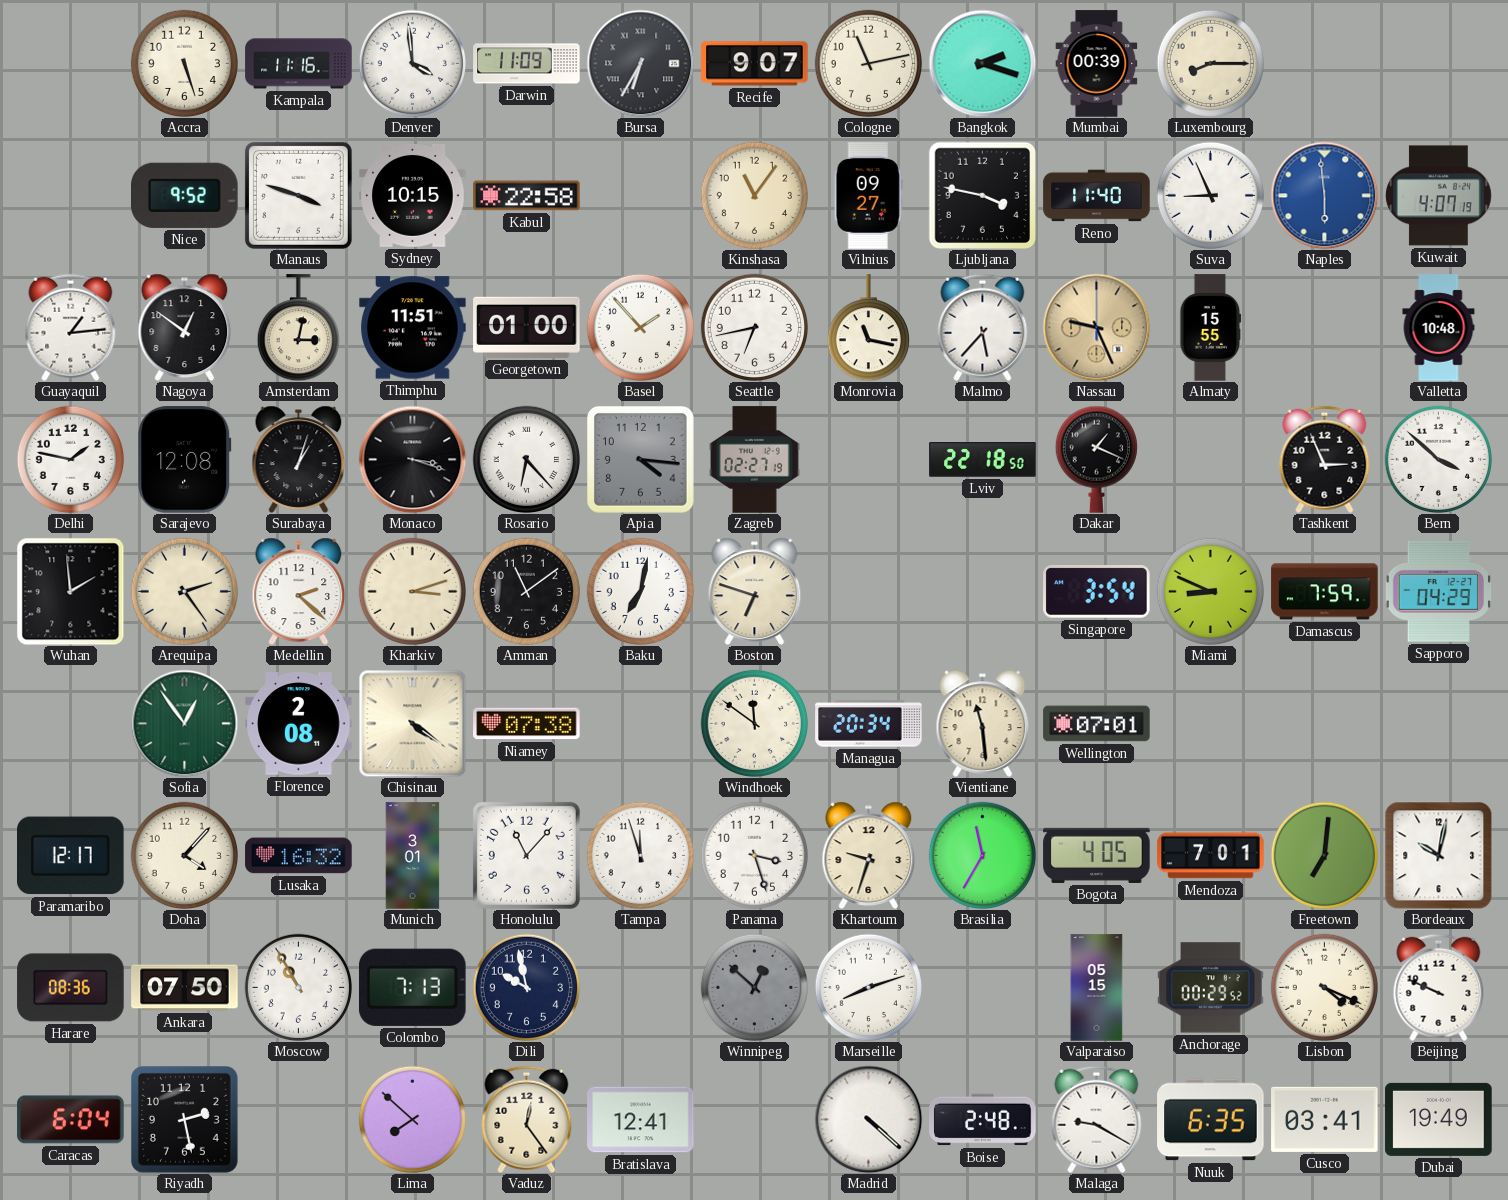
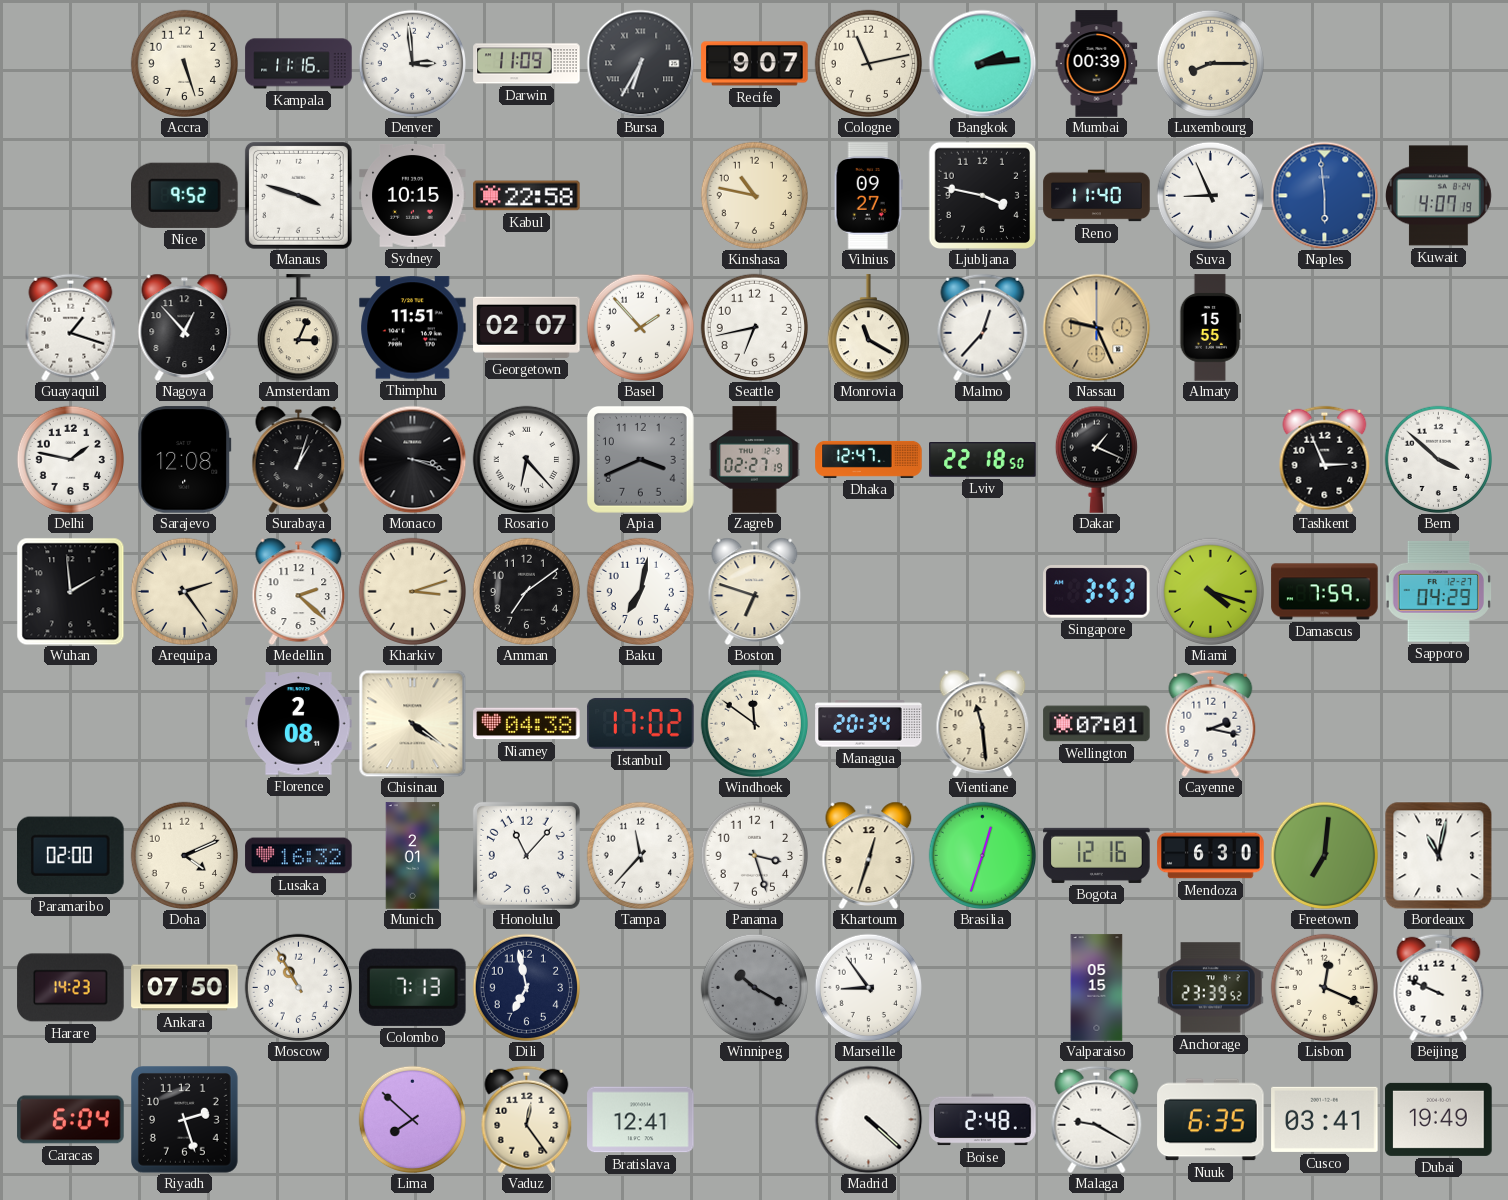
Denver: 3:59 -> 2:59
Bangkok: 2:18 -> 2:14
Kinshasa: 11:06 -> 10:47
Guayaquil: 1:14 -> 1:18
Nagoya: 12:51 -> 12:53
Amsterdam: 3:02 -> 3:04
Georgetown: 01:00 -> 02:07
Monrovia: 11:17 -> 11:20
Malmo: 5:37 -> 12:37
Valletta: 10:48 -> none
Apia: 4:16 -> 3:41
Dhaka: none -> 12:47
Amman: 11:09 -> 7:09
Singapore: 3:54 -> 3:53
Miami: 8:49 -> 4:18
Sofia: 12:54 -> none
Niamey: 07:38 -> 04:38
Istanbul: none -> 17:02
Cayenne: none -> 2:17
Paramaribo: 12:17 -> 02:00
Doha: 4:07 -> 4:11
Munich: 3:01 -> 2:01
Tampa: 11:57 -> 11:37
Khartoum: 9:33 -> 12:33
Brasilia: 11:35 -> 12:33
Bogota: 4:05 -> 12:16
Mendoza: 7:01 -> 6:30
Bordeaux: 10:02 -> 11:02
Harare: 08:36 -> 14:23
Dili: 9:58 -> 6:58
Winnipeg: 12:52 -> 10:20
Marseille: 8:12 -> 8:54
Anchorage: 00:29 -> 23:39
Lisbon: 4:19 -> 12:19
Riyadh: 2:28 -> 2:27
